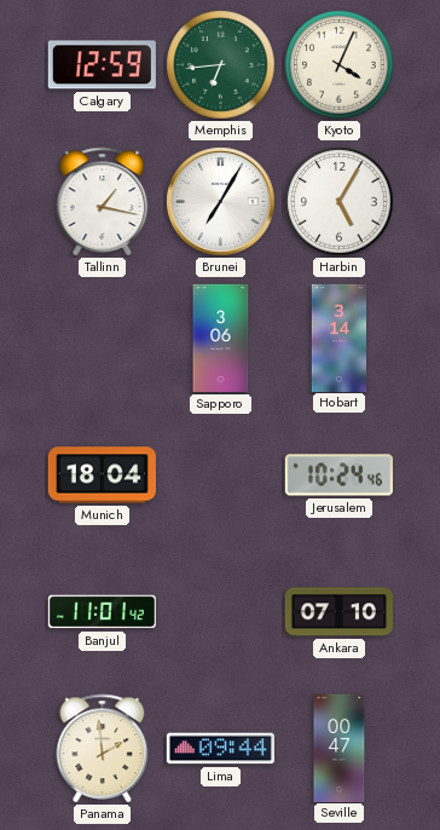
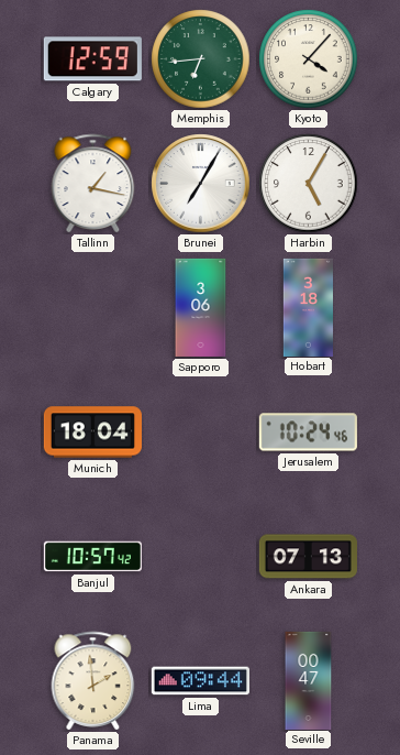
Kyoto: 4:04 -> 4:07
Hobart: 3:14 -> 3:18
Banjul: 11:01 -> 10:57
Ankara: 07:10 -> 07:13
